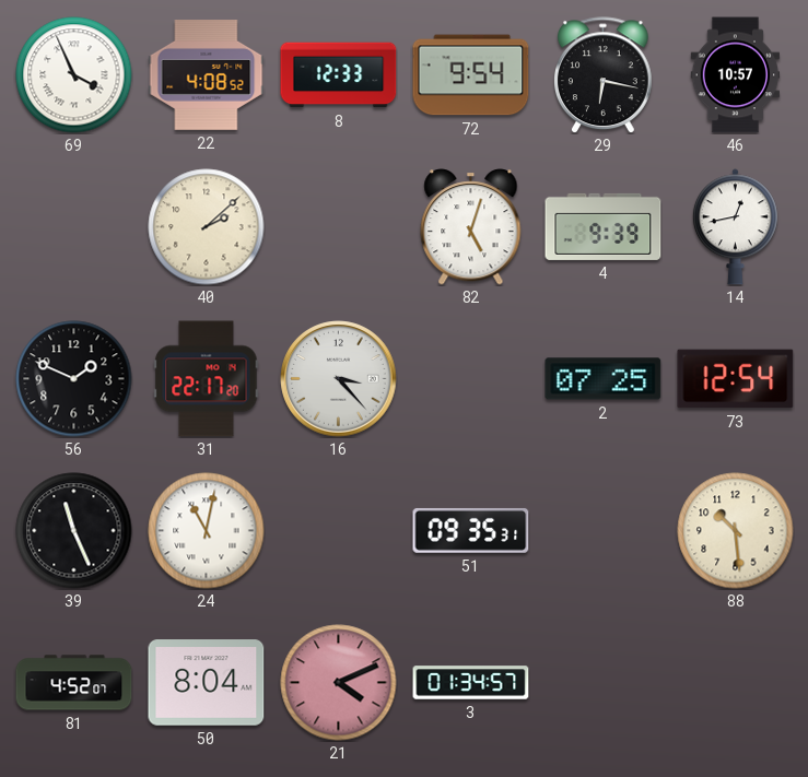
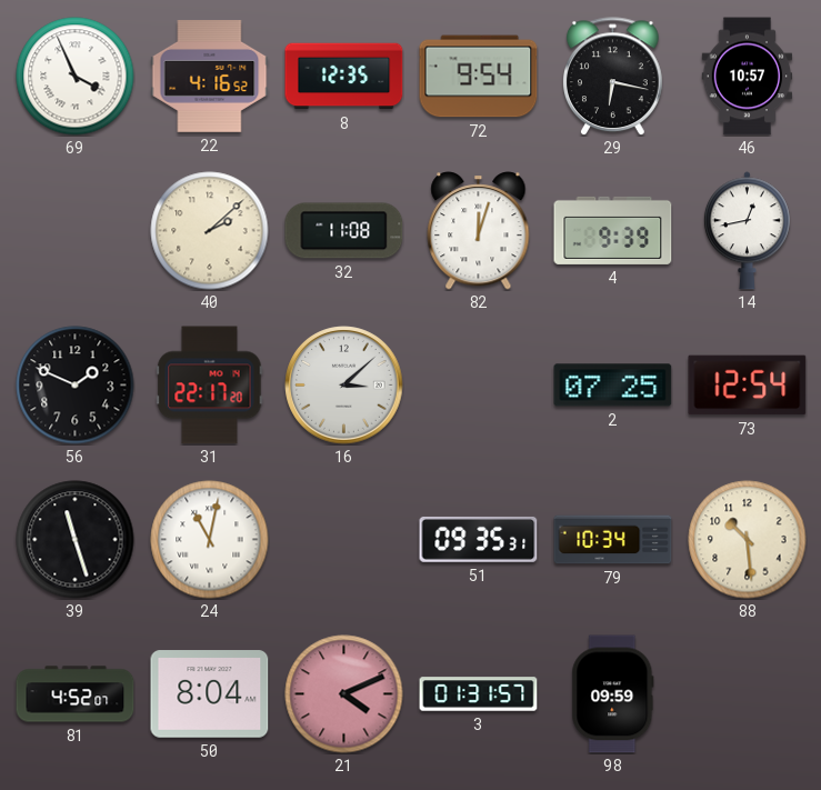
22: 4:08 -> 4:16
8: 12:33 -> 12:35
32: none -> 11:08
82: 5:03 -> 12:03
16: 3:23 -> 3:08
39: 11:26 -> 11:27
79: none -> 10:34
3: 01:34 -> 01:31
98: none -> 09:59
